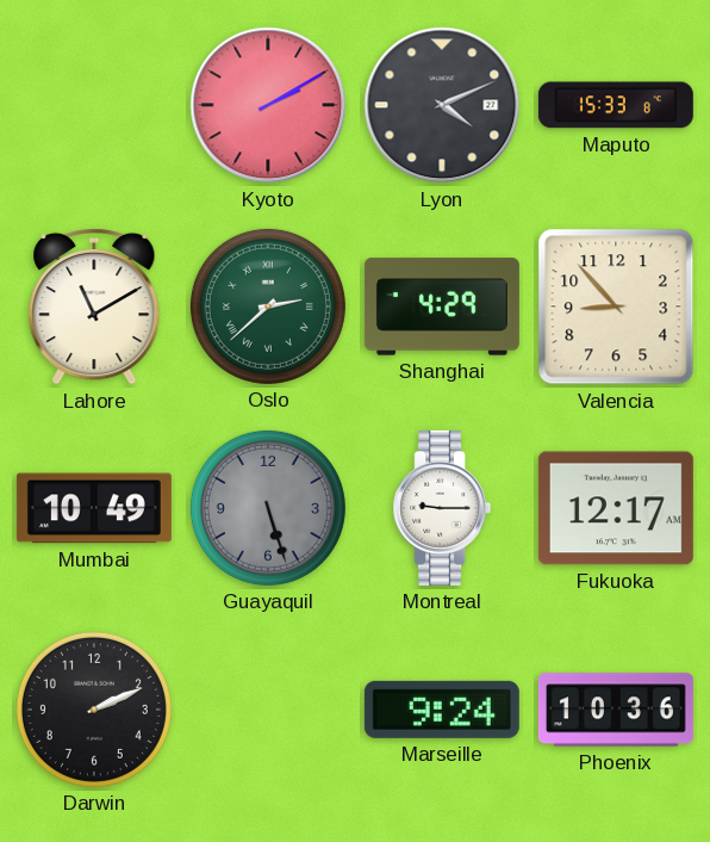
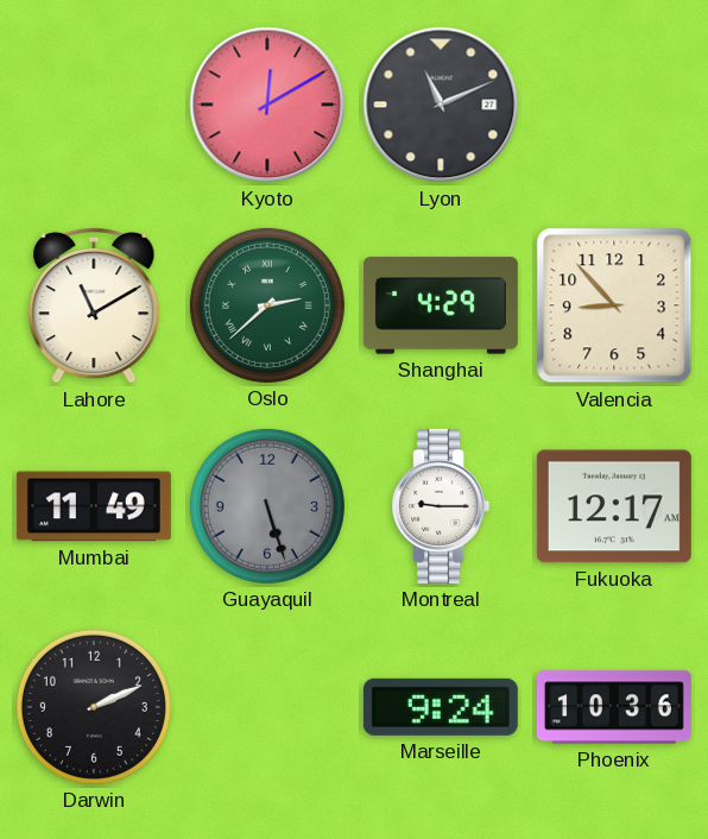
Kyoto: 2:10 -> 12:10
Lyon: 4:11 -> 11:11
Maputo: 15:33 -> none
Mumbai: 10:49 -> 11:49
